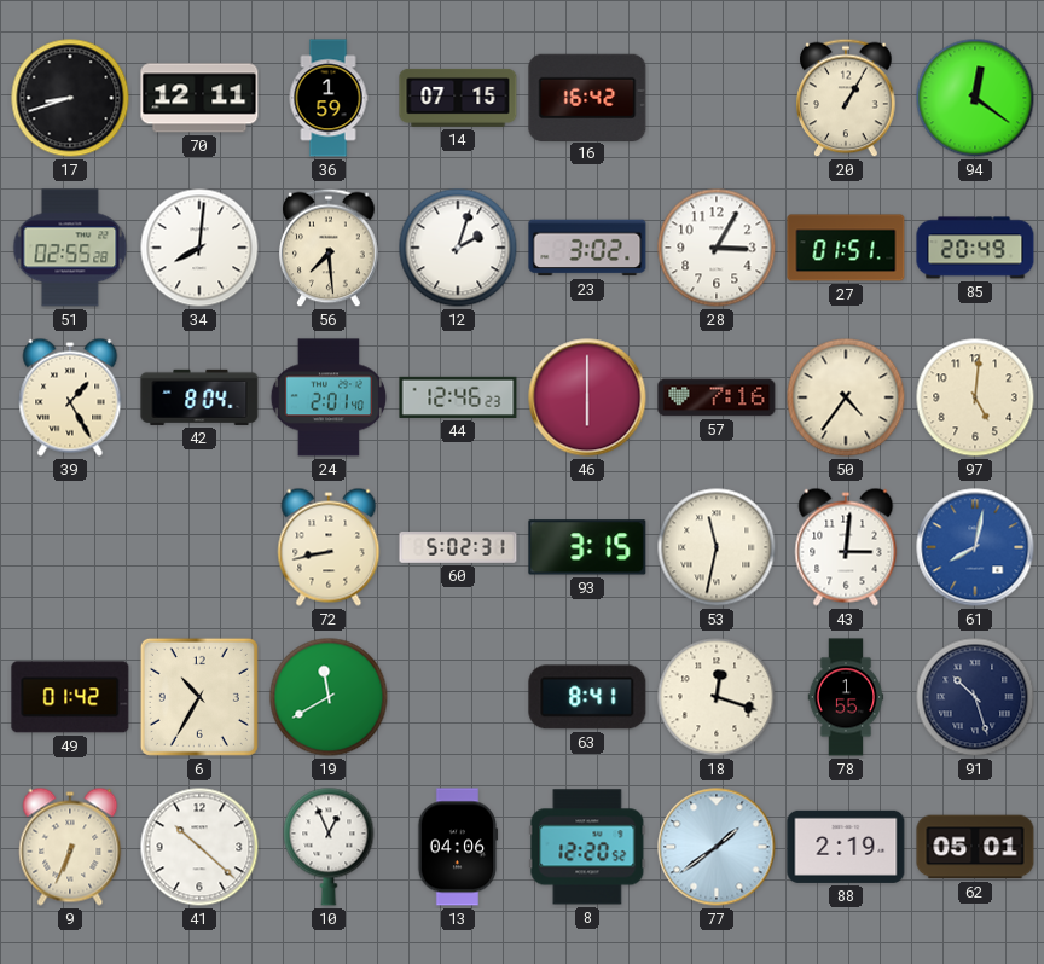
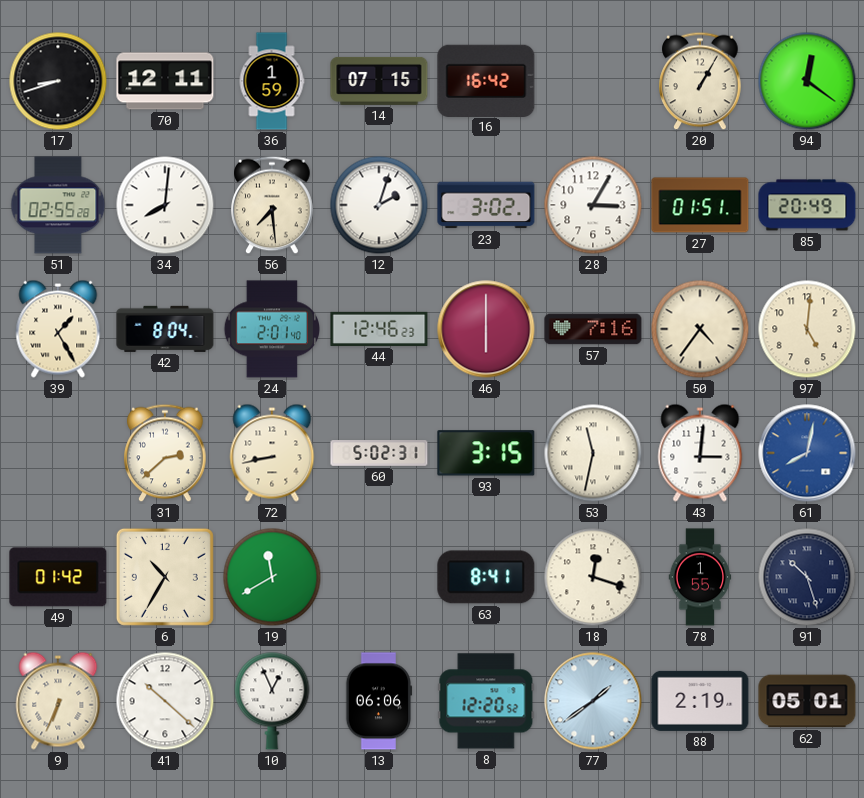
31: none -> 2:38
13: 04:06 -> 06:06
